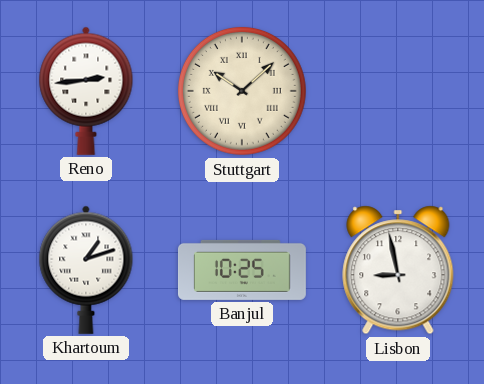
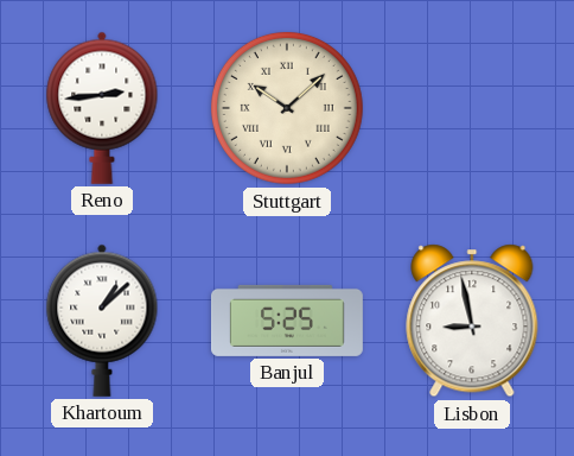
Khartoum: 1:12 -> 1:08
Banjul: 10:25 -> 5:25
